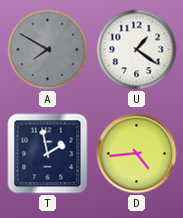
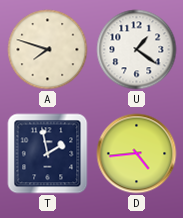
A: 7:50 -> 7:48
A dial: grey -> cream
